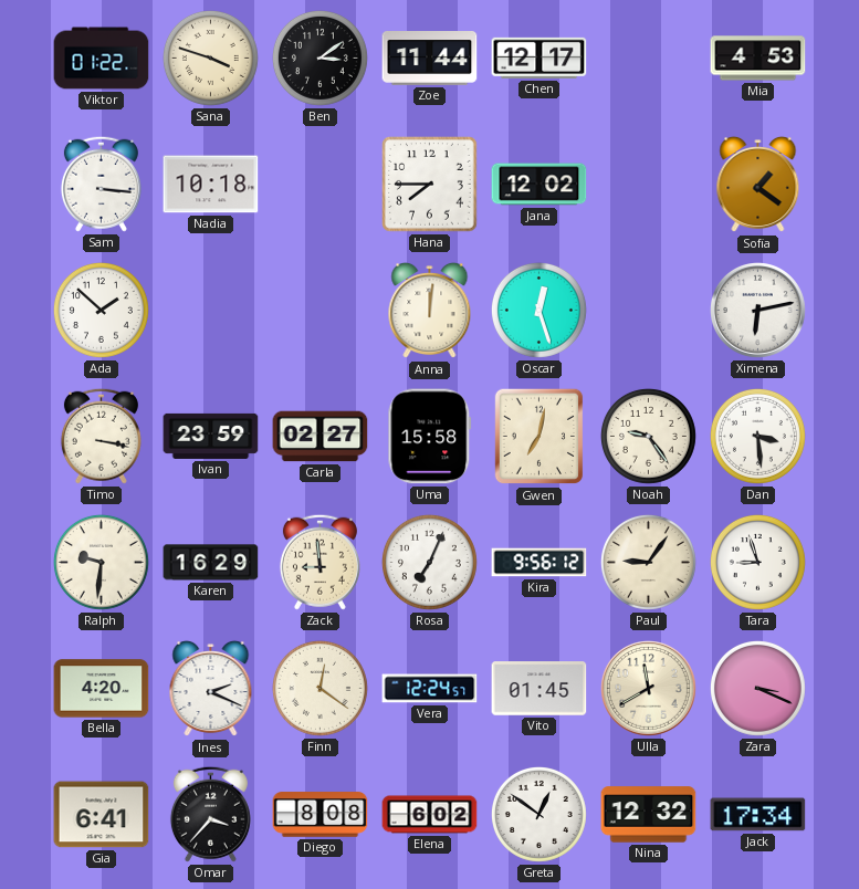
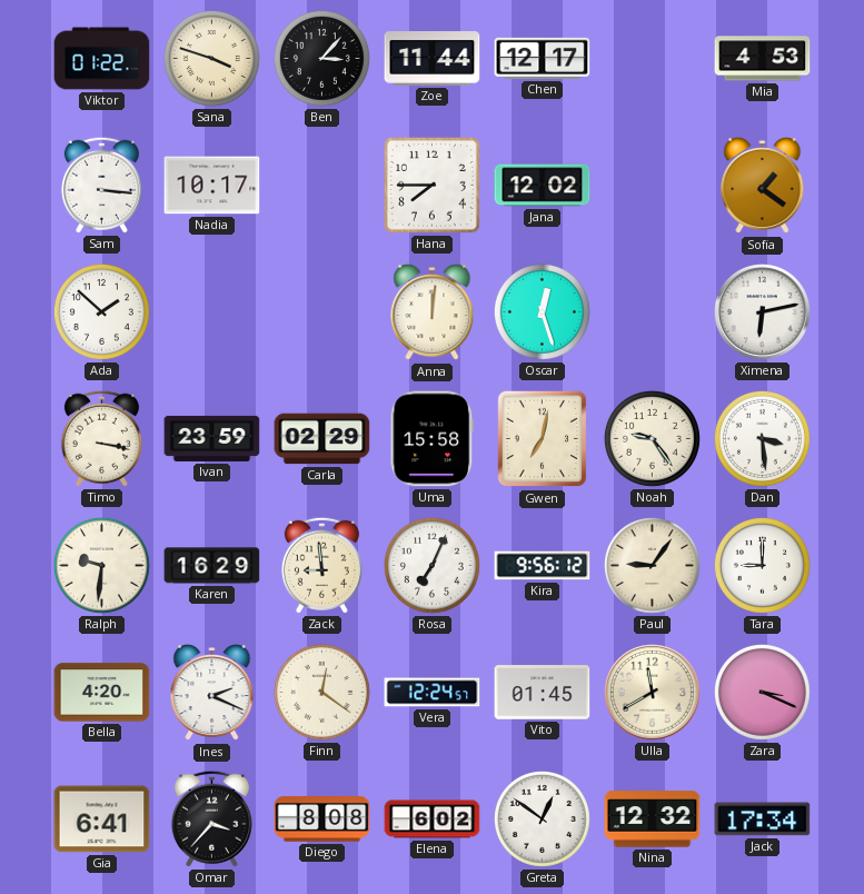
Ben: 3:09 -> 3:07
Nadia: 10:18 -> 10:17
Carla: 02:27 -> 02:29
Tara: 8:57 -> 9:00
